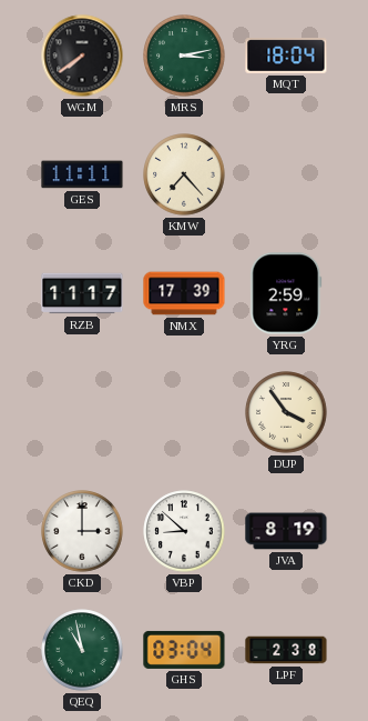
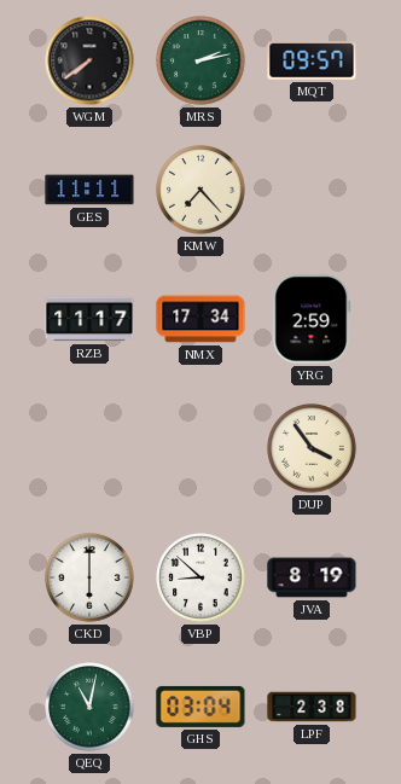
MRS: 3:13 -> 2:13
MQT: 18:04 -> 09:57
NMX: 17:39 -> 17:34
CKD: 3:00 -> 6:00
QEQ: 10:58 -> 11:02
